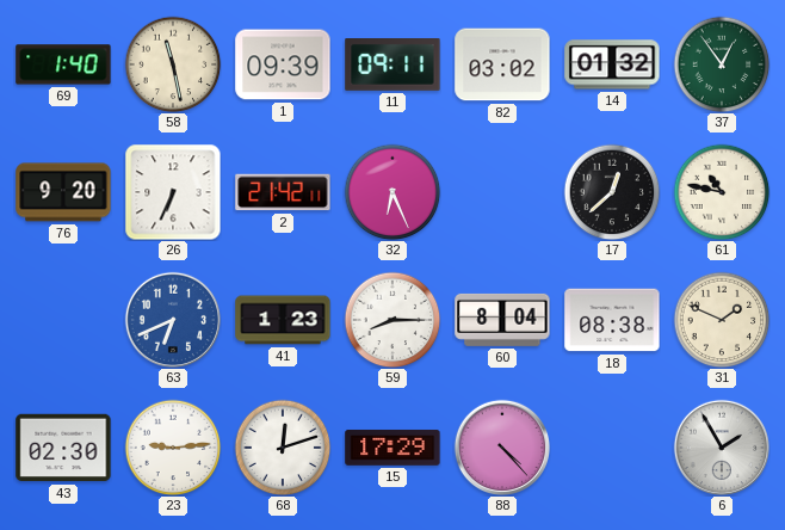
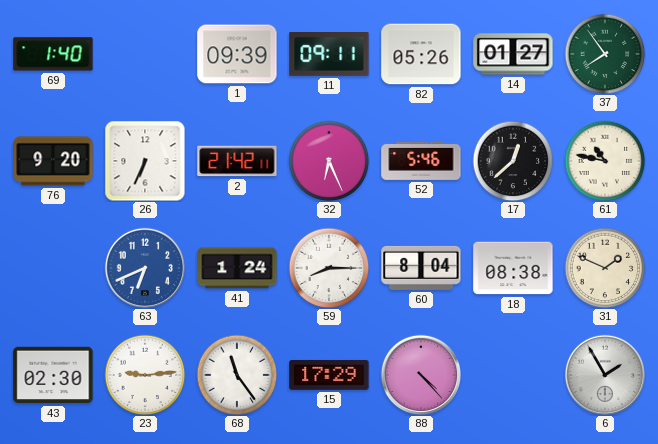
58: 11:28 -> none
82: 03:02 -> 05:26
14: 01:32 -> 01:27
37: 12:54 -> 7:54
52: none -> 5:46
41: 1:23 -> 1:24
68: 12:12 -> 11:24
